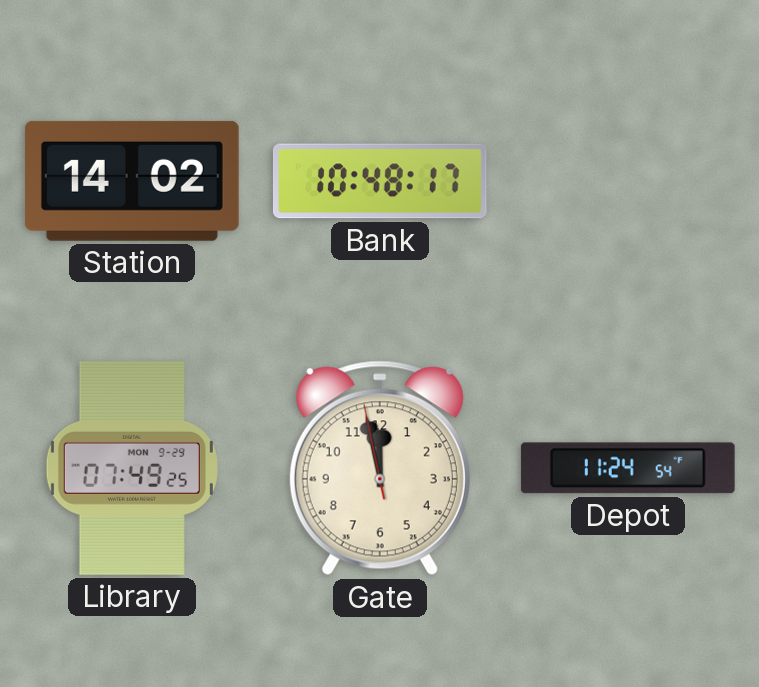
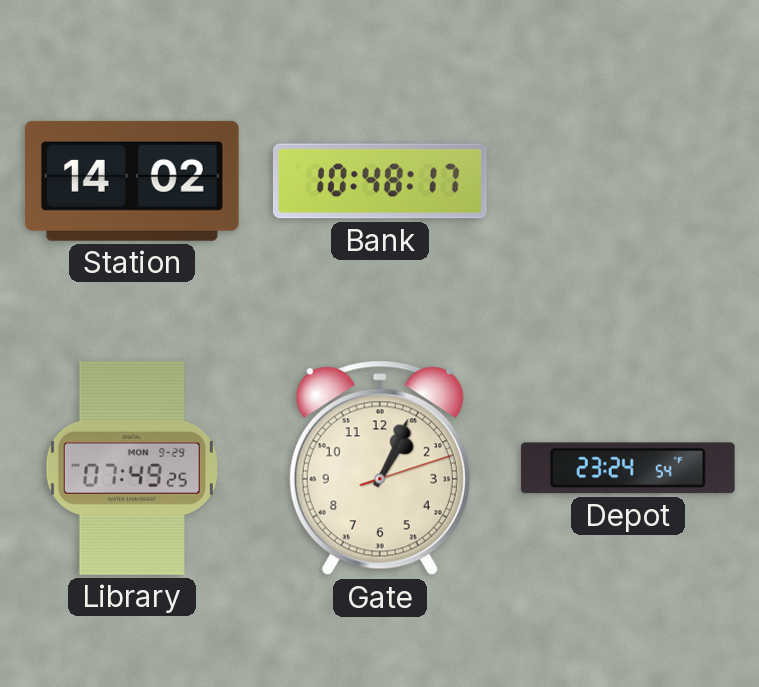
Gate: 11:57 -> 1:04
Depot: 11:24 -> 23:24
